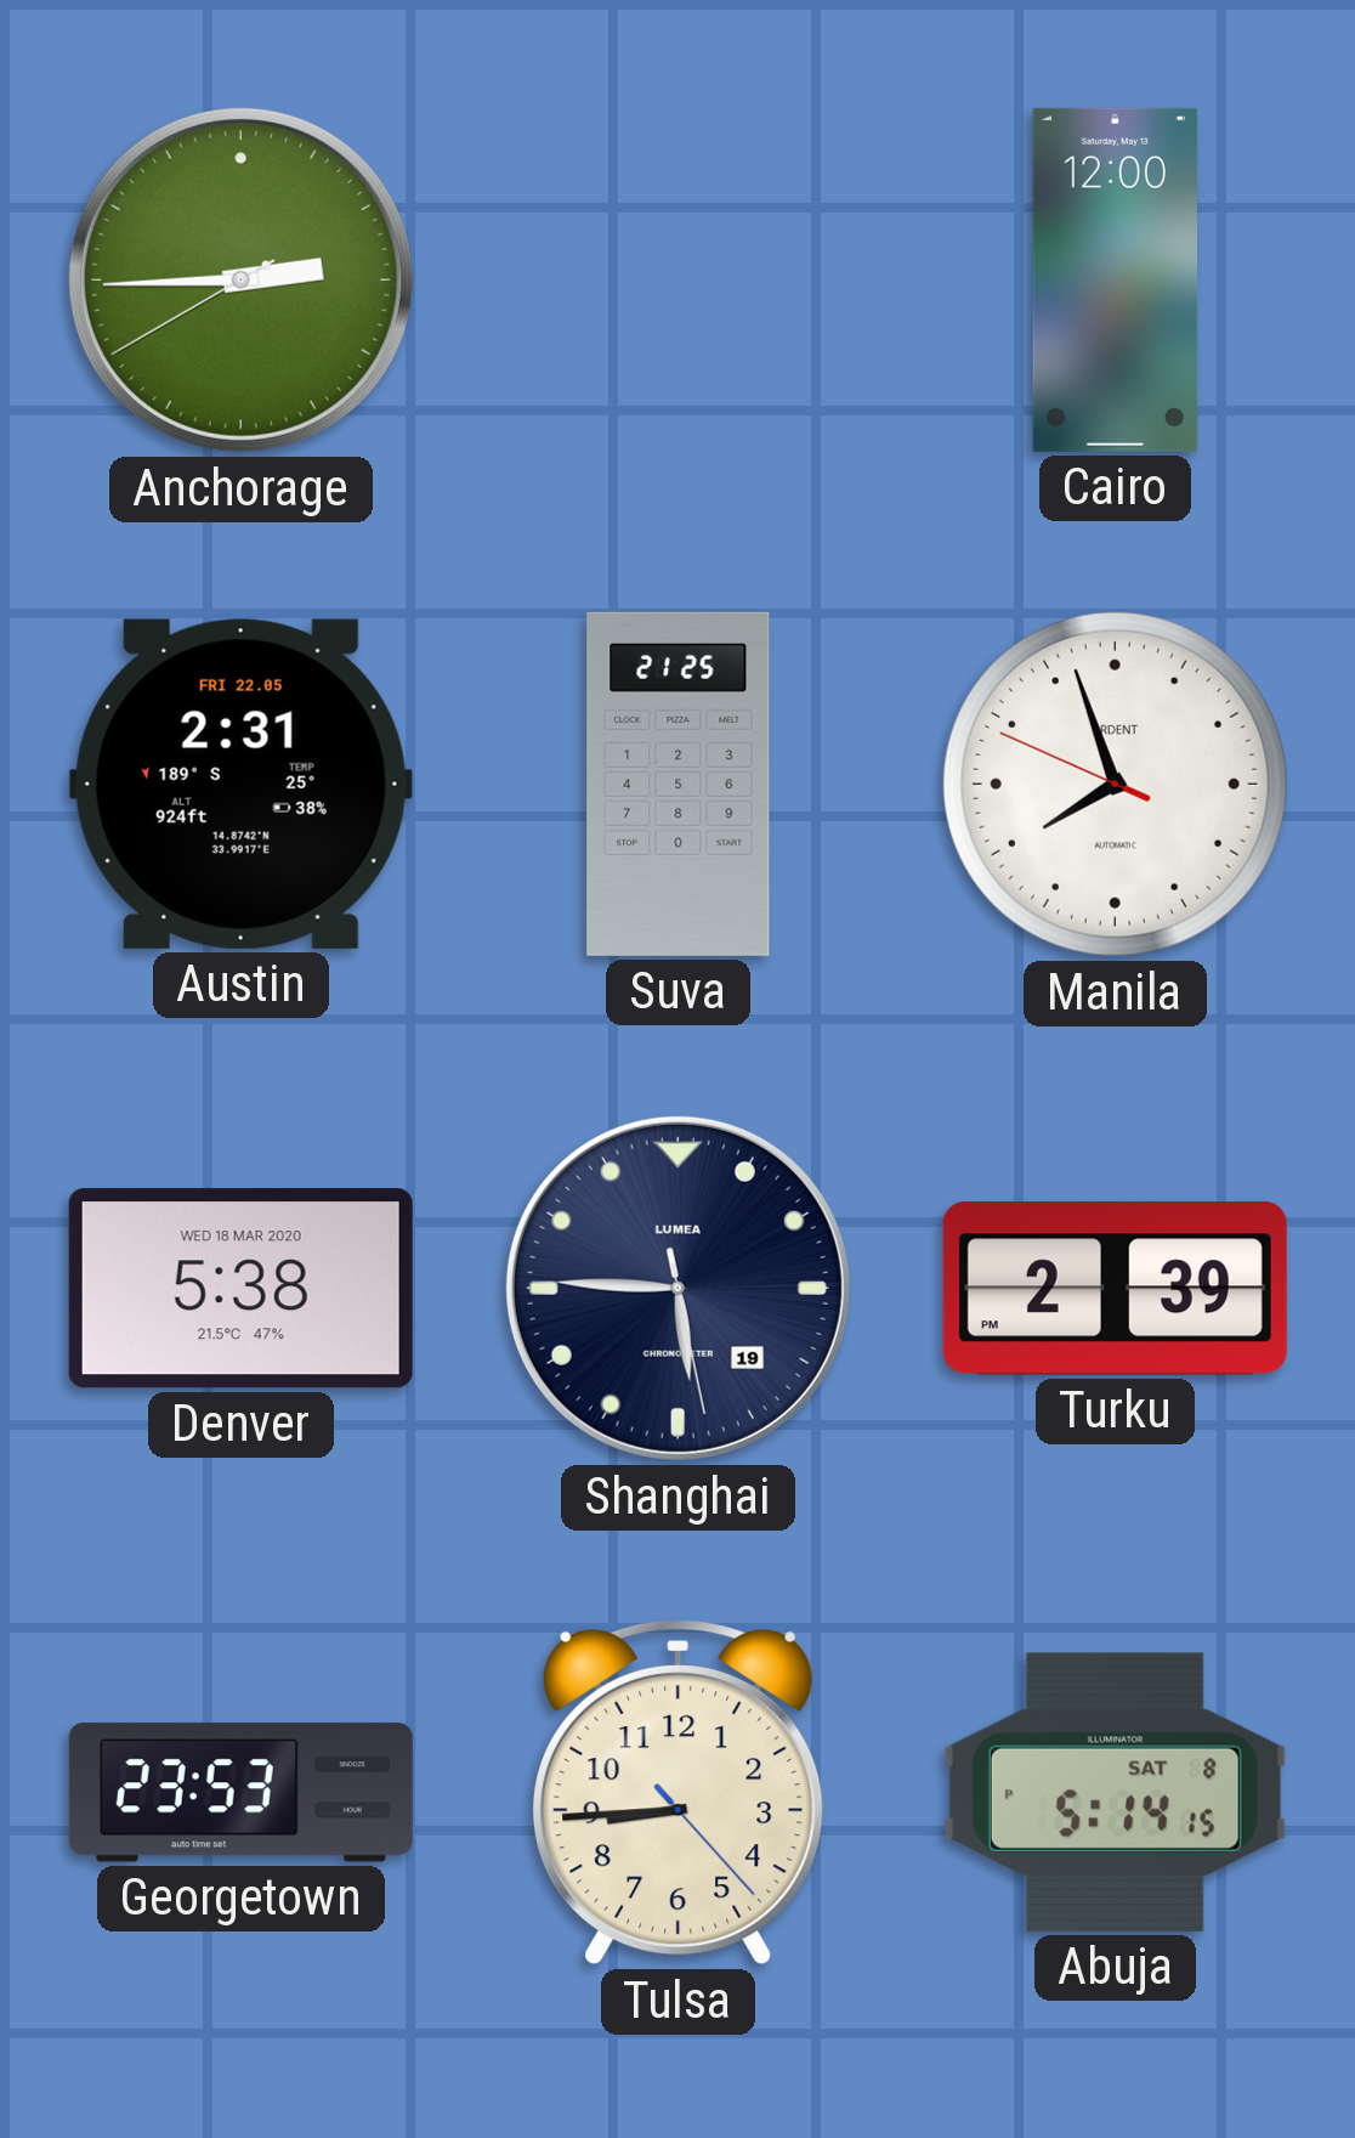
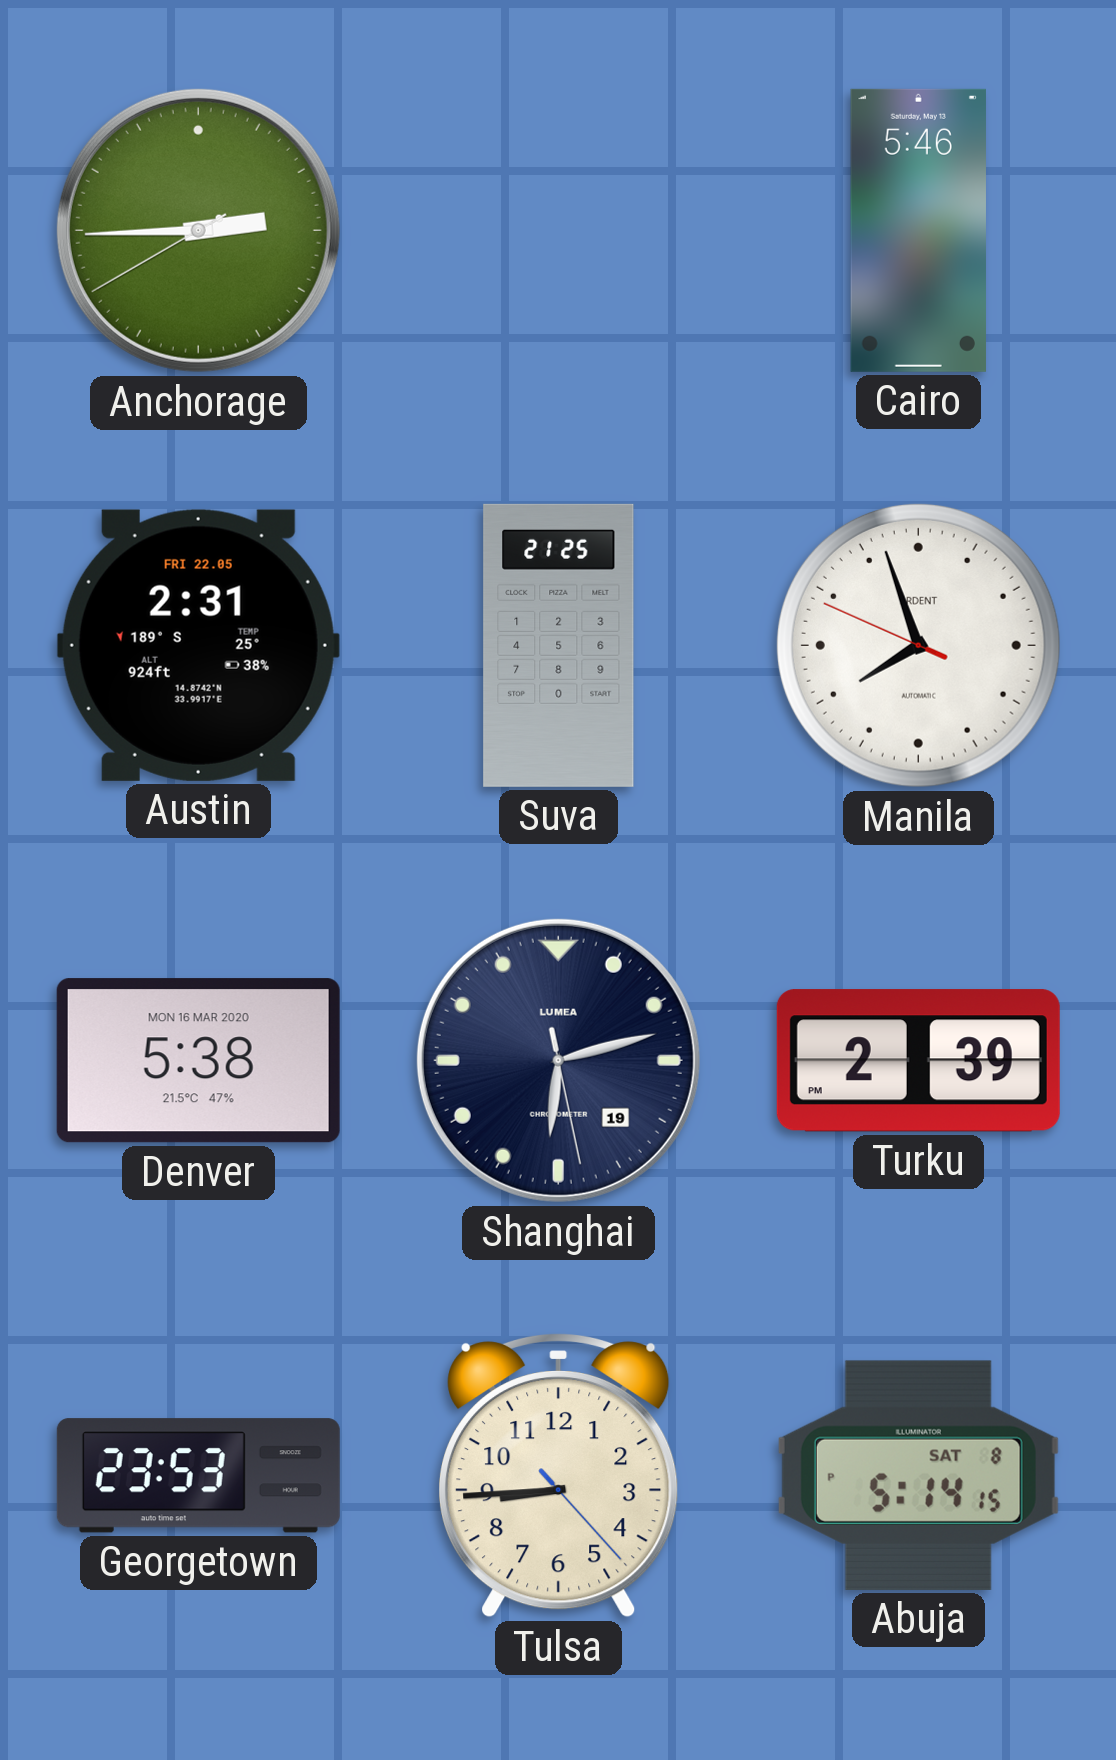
Cairo: 12:00 -> 5:46
Denver date: WED 18 MAR 2020 -> MON 16 MAR 2020
Shanghai: 5:45 -> 6:12
